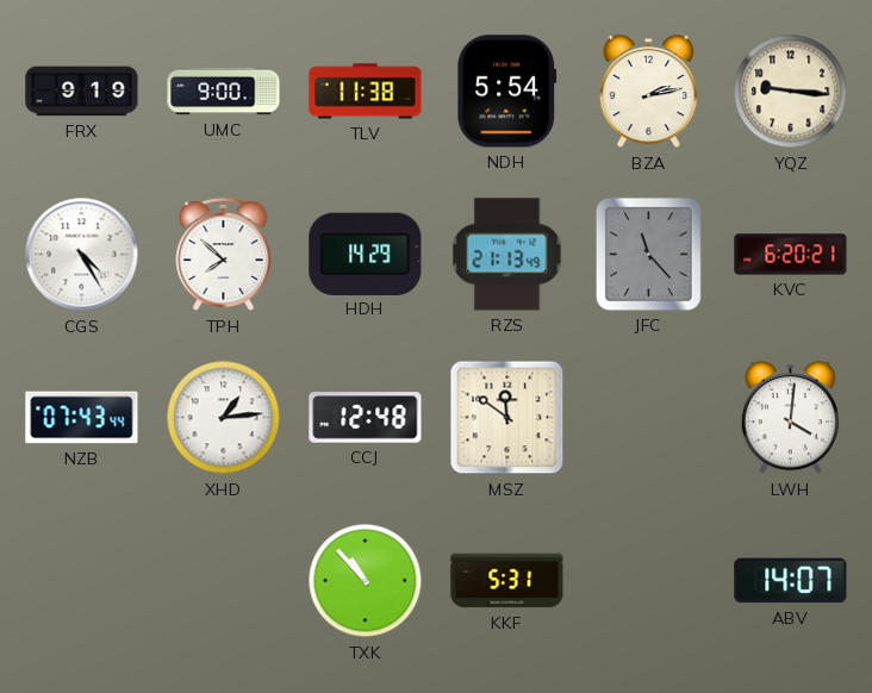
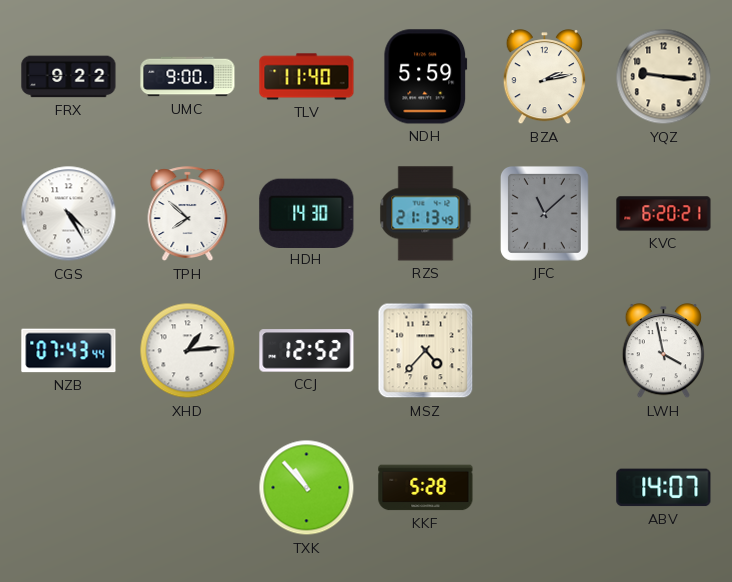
FRX: 9:19 -> 9:22
TLV: 11:38 -> 11:40
NDH: 5:54 -> 5:59
HDH: 14:29 -> 14:30
JFC: 11:23 -> 11:08
CCJ: 12:48 -> 12:52
MSZ: 11:51 -> 4:37
LWH: 4:01 -> 3:58
KKF: 5:31 -> 5:28
